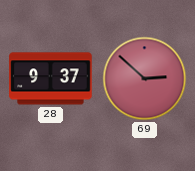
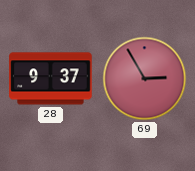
69: 2:52 -> 2:55
